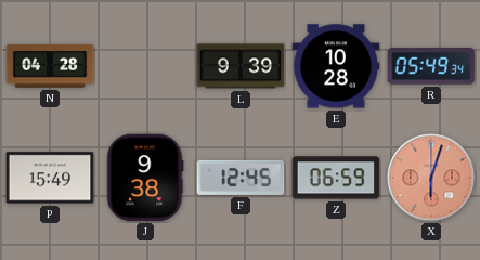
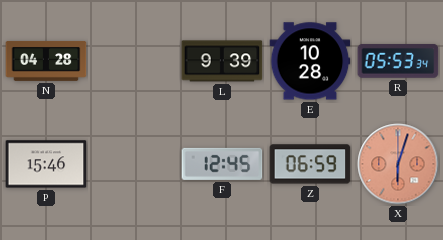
R: 05:49 -> 05:53
P: 15:49 -> 15:46
J: 9:38 -> none
